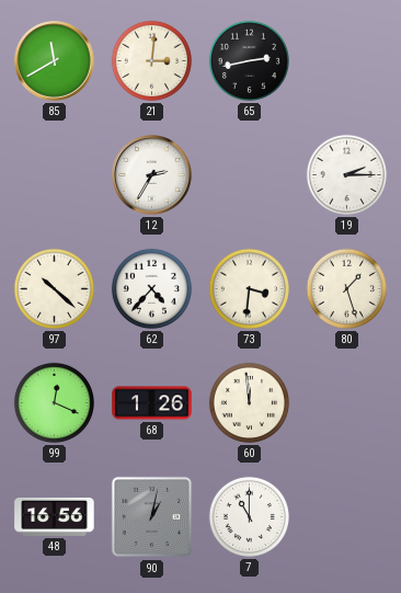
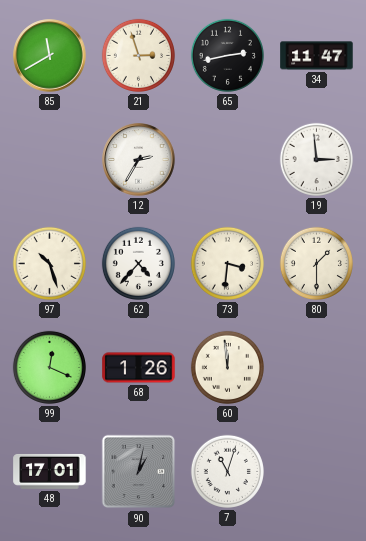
21: 3:01 -> 2:57
34: none -> 11:47
19: 2:15 -> 2:59
97: 10:22 -> 10:27
80: 1:27 -> 1:30
48: 16:56 -> 17:01
7: 11:00 -> 11:03
